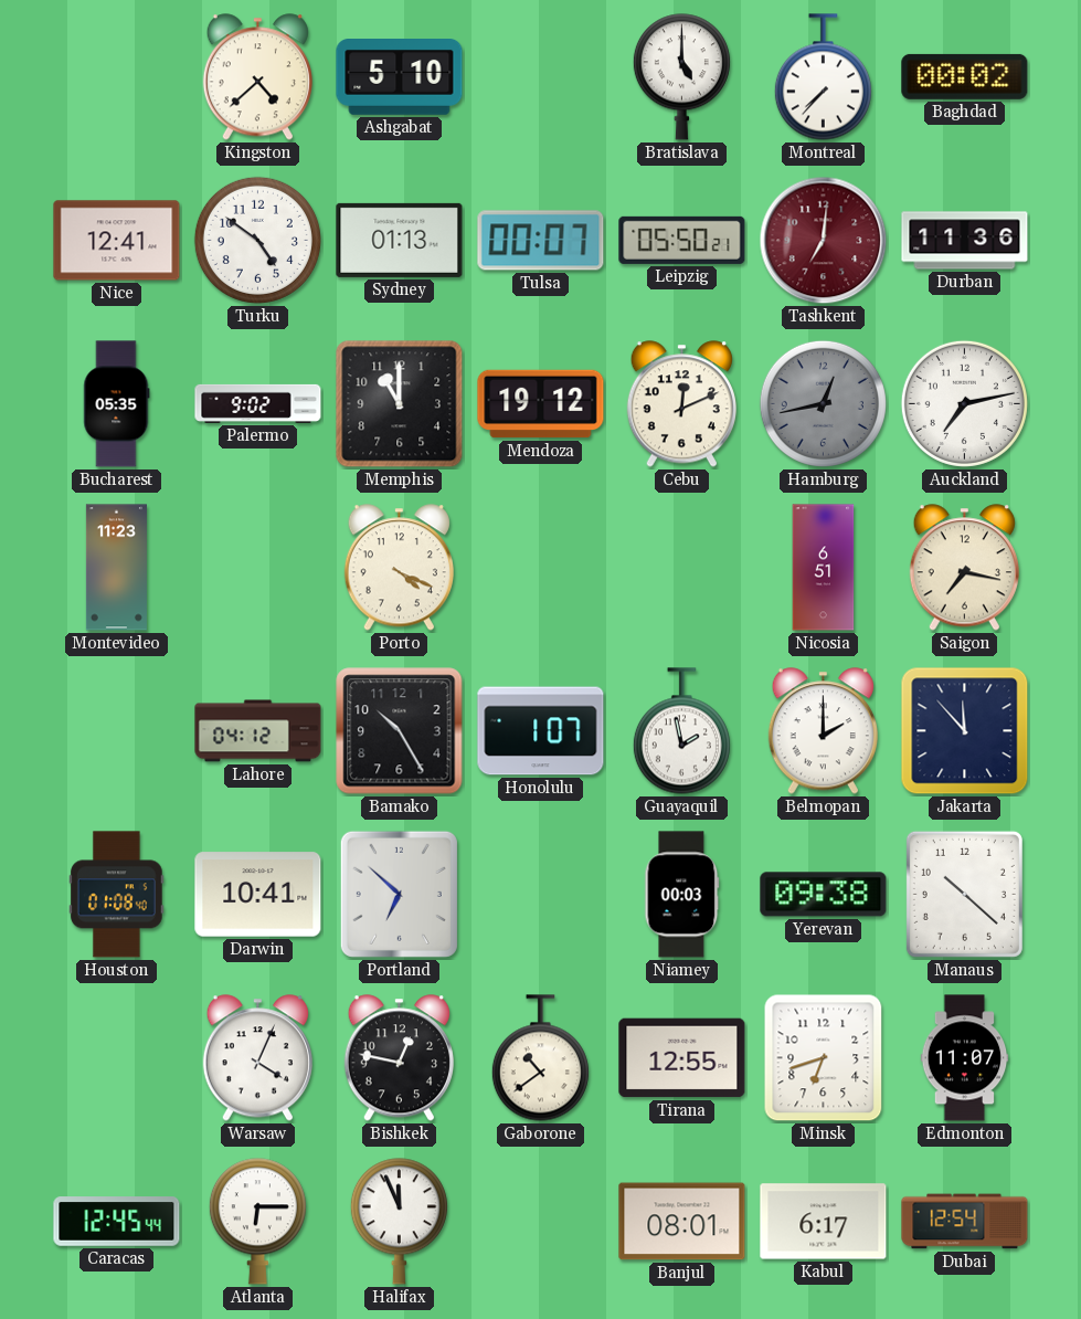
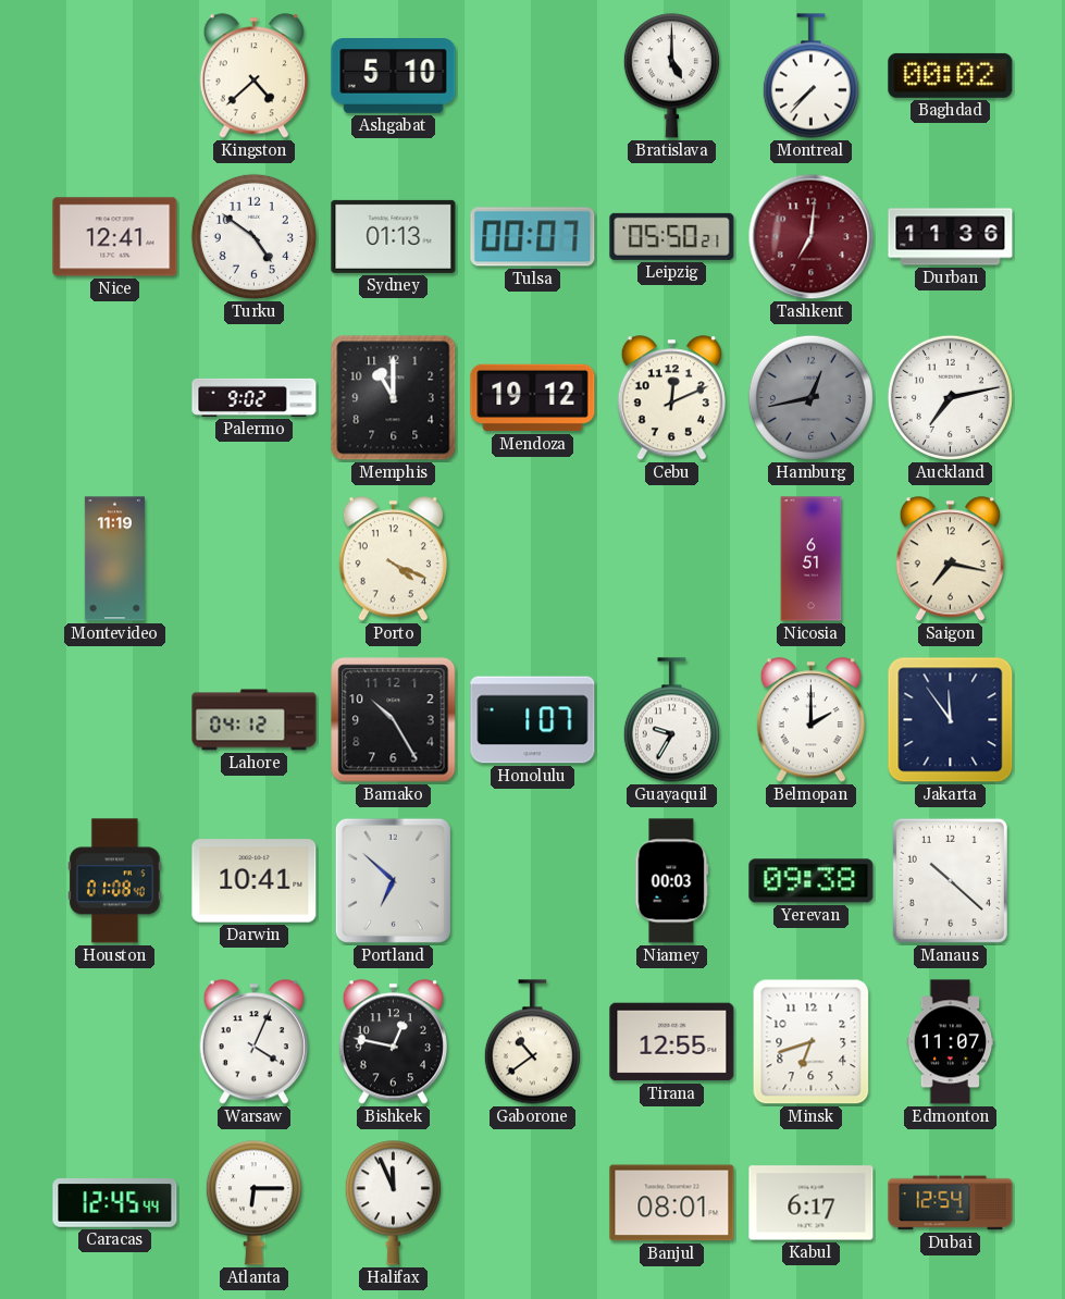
Bucharest: 05:35 -> none
Montevideo: 11:23 -> 11:19
Guayaquil: 1:58 -> 9:35
Jakarta: 11:53 -> 11:54
